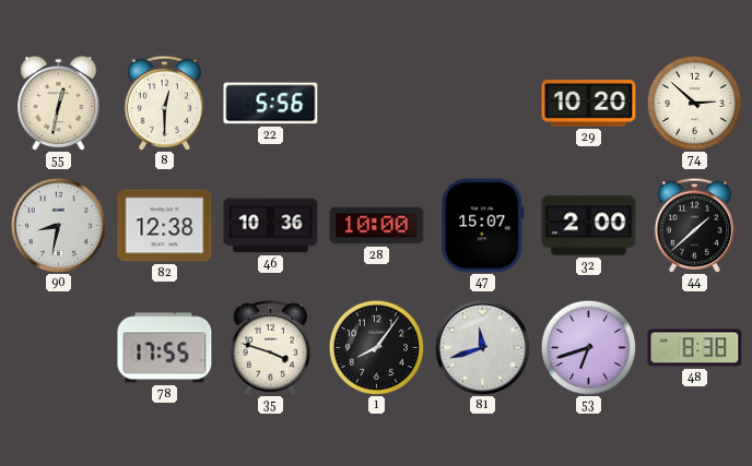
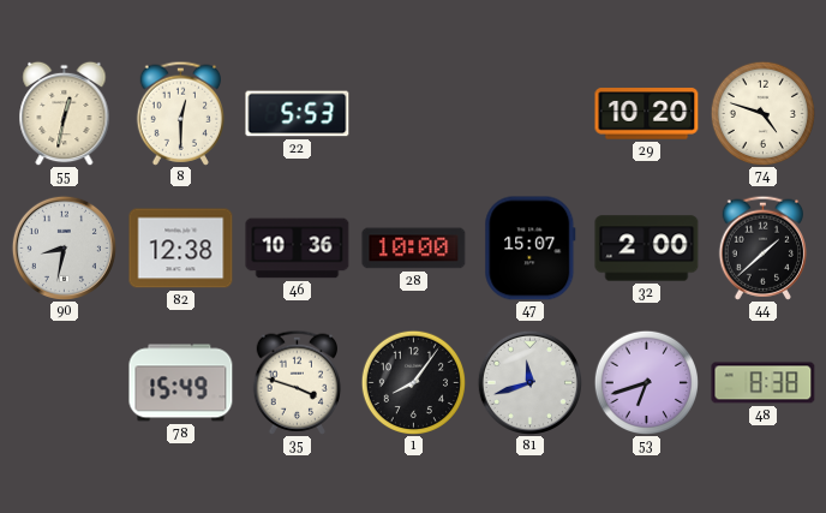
22: 5:56 -> 5:53
74: 2:52 -> 4:48
78: 17:55 -> 15:49
